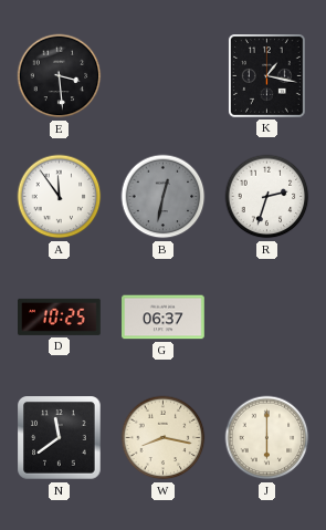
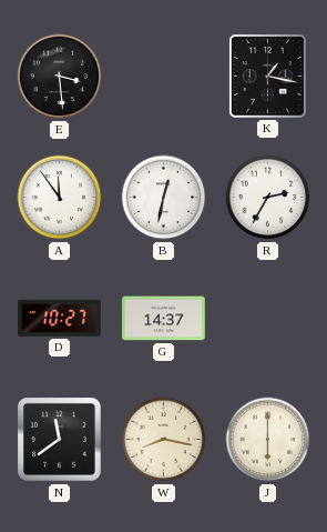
B dial: grey -> white
R: 2:33 -> 2:35
D: 10:25 -> 10:27
G: 06:37 -> 14:37
